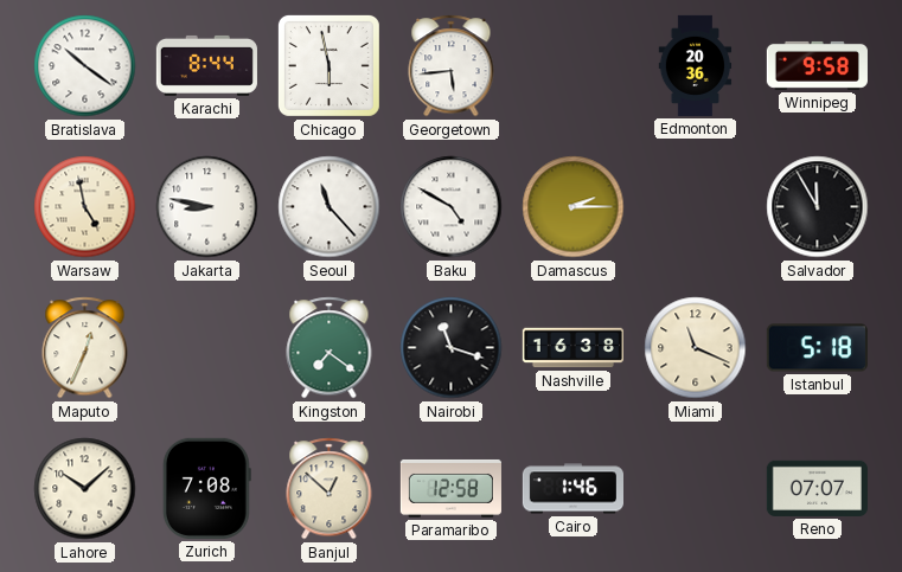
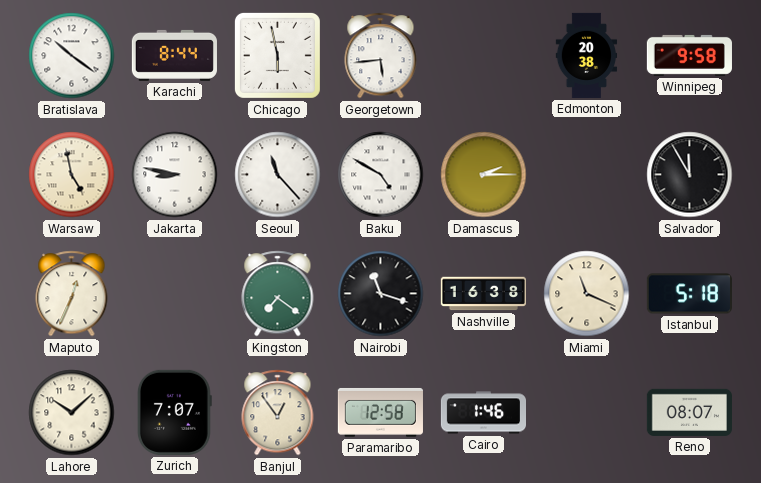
Edmonton: 20:36 -> 20:38
Zurich: 7:08 -> 7:07
Banjul: 12:52 -> 12:54
Reno: 07:07 -> 08:07
